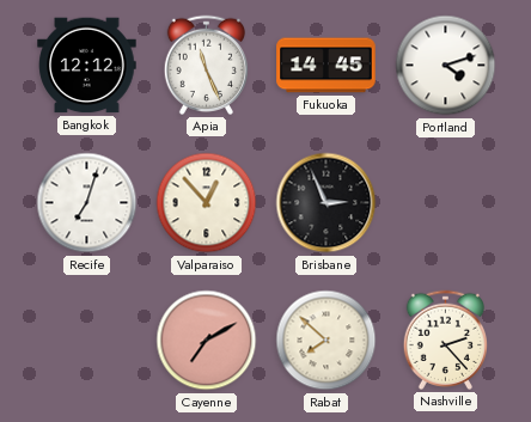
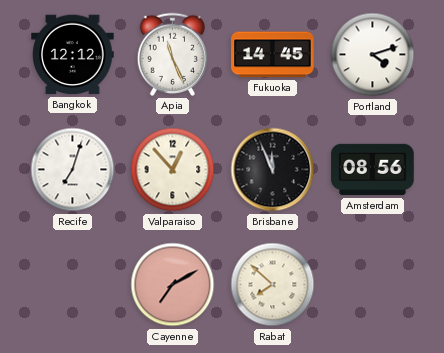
Brisbane: 2:56 -> 11:56
Amsterdam: none -> 08:56
Nashville: 2:23 -> none
